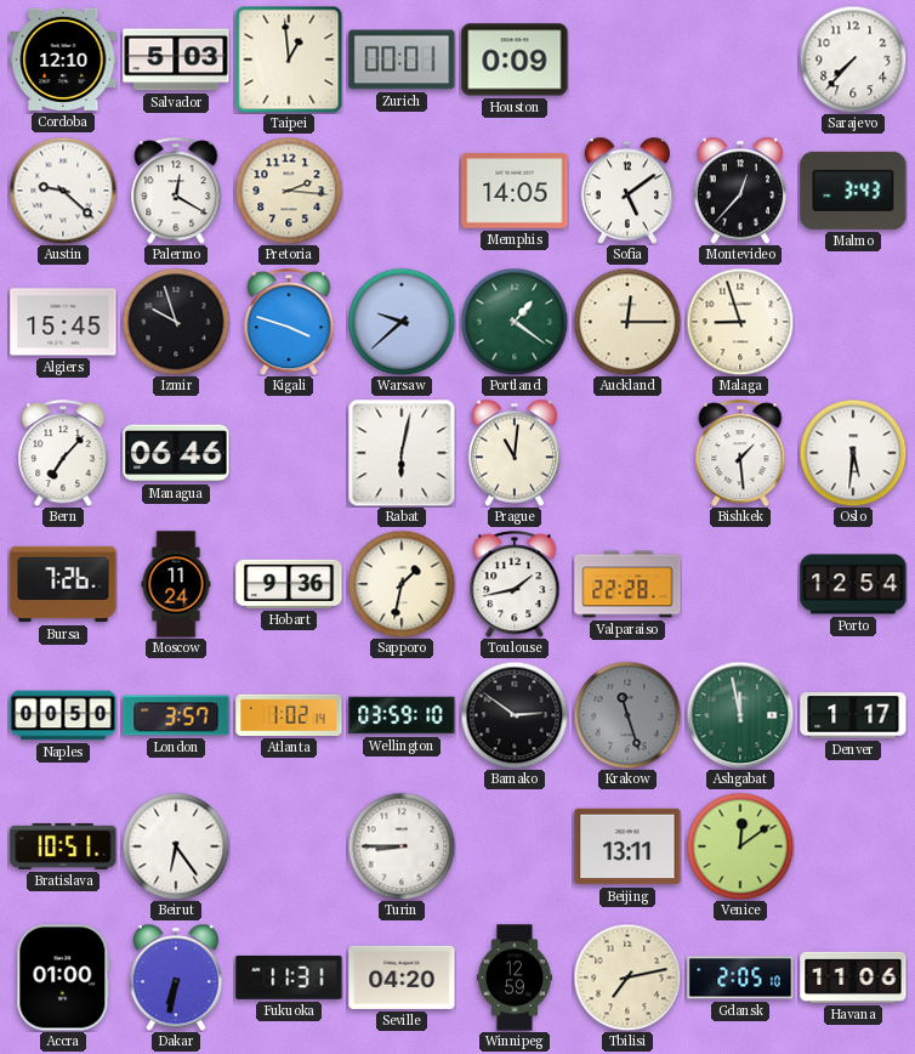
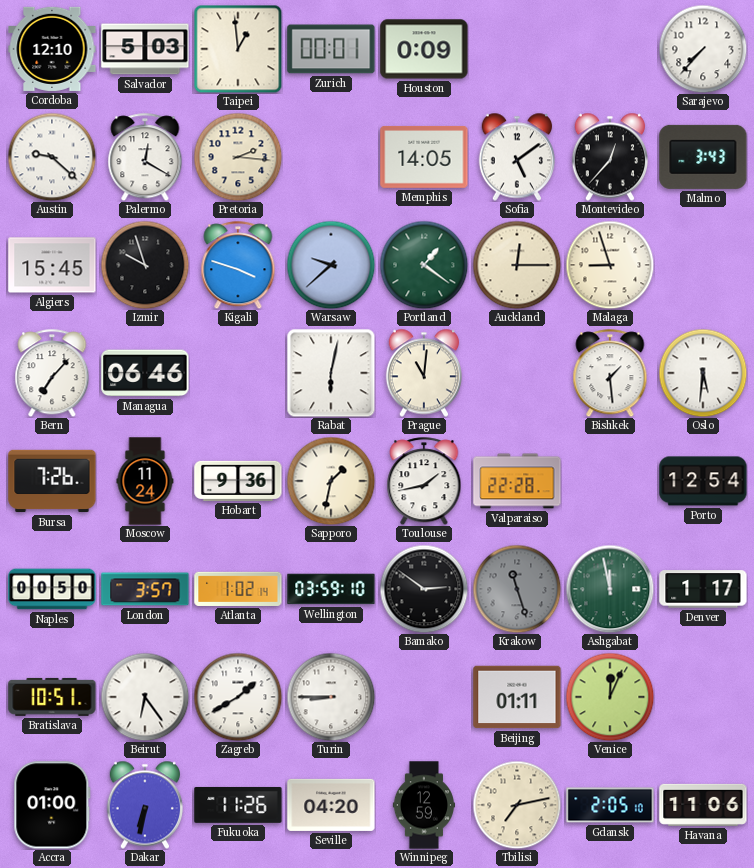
Zagreb: none -> 1:40
Beijing: 13:11 -> 01:11
Venice: 12:09 -> 12:04
Fukuoka: 11:31 -> 11:26
